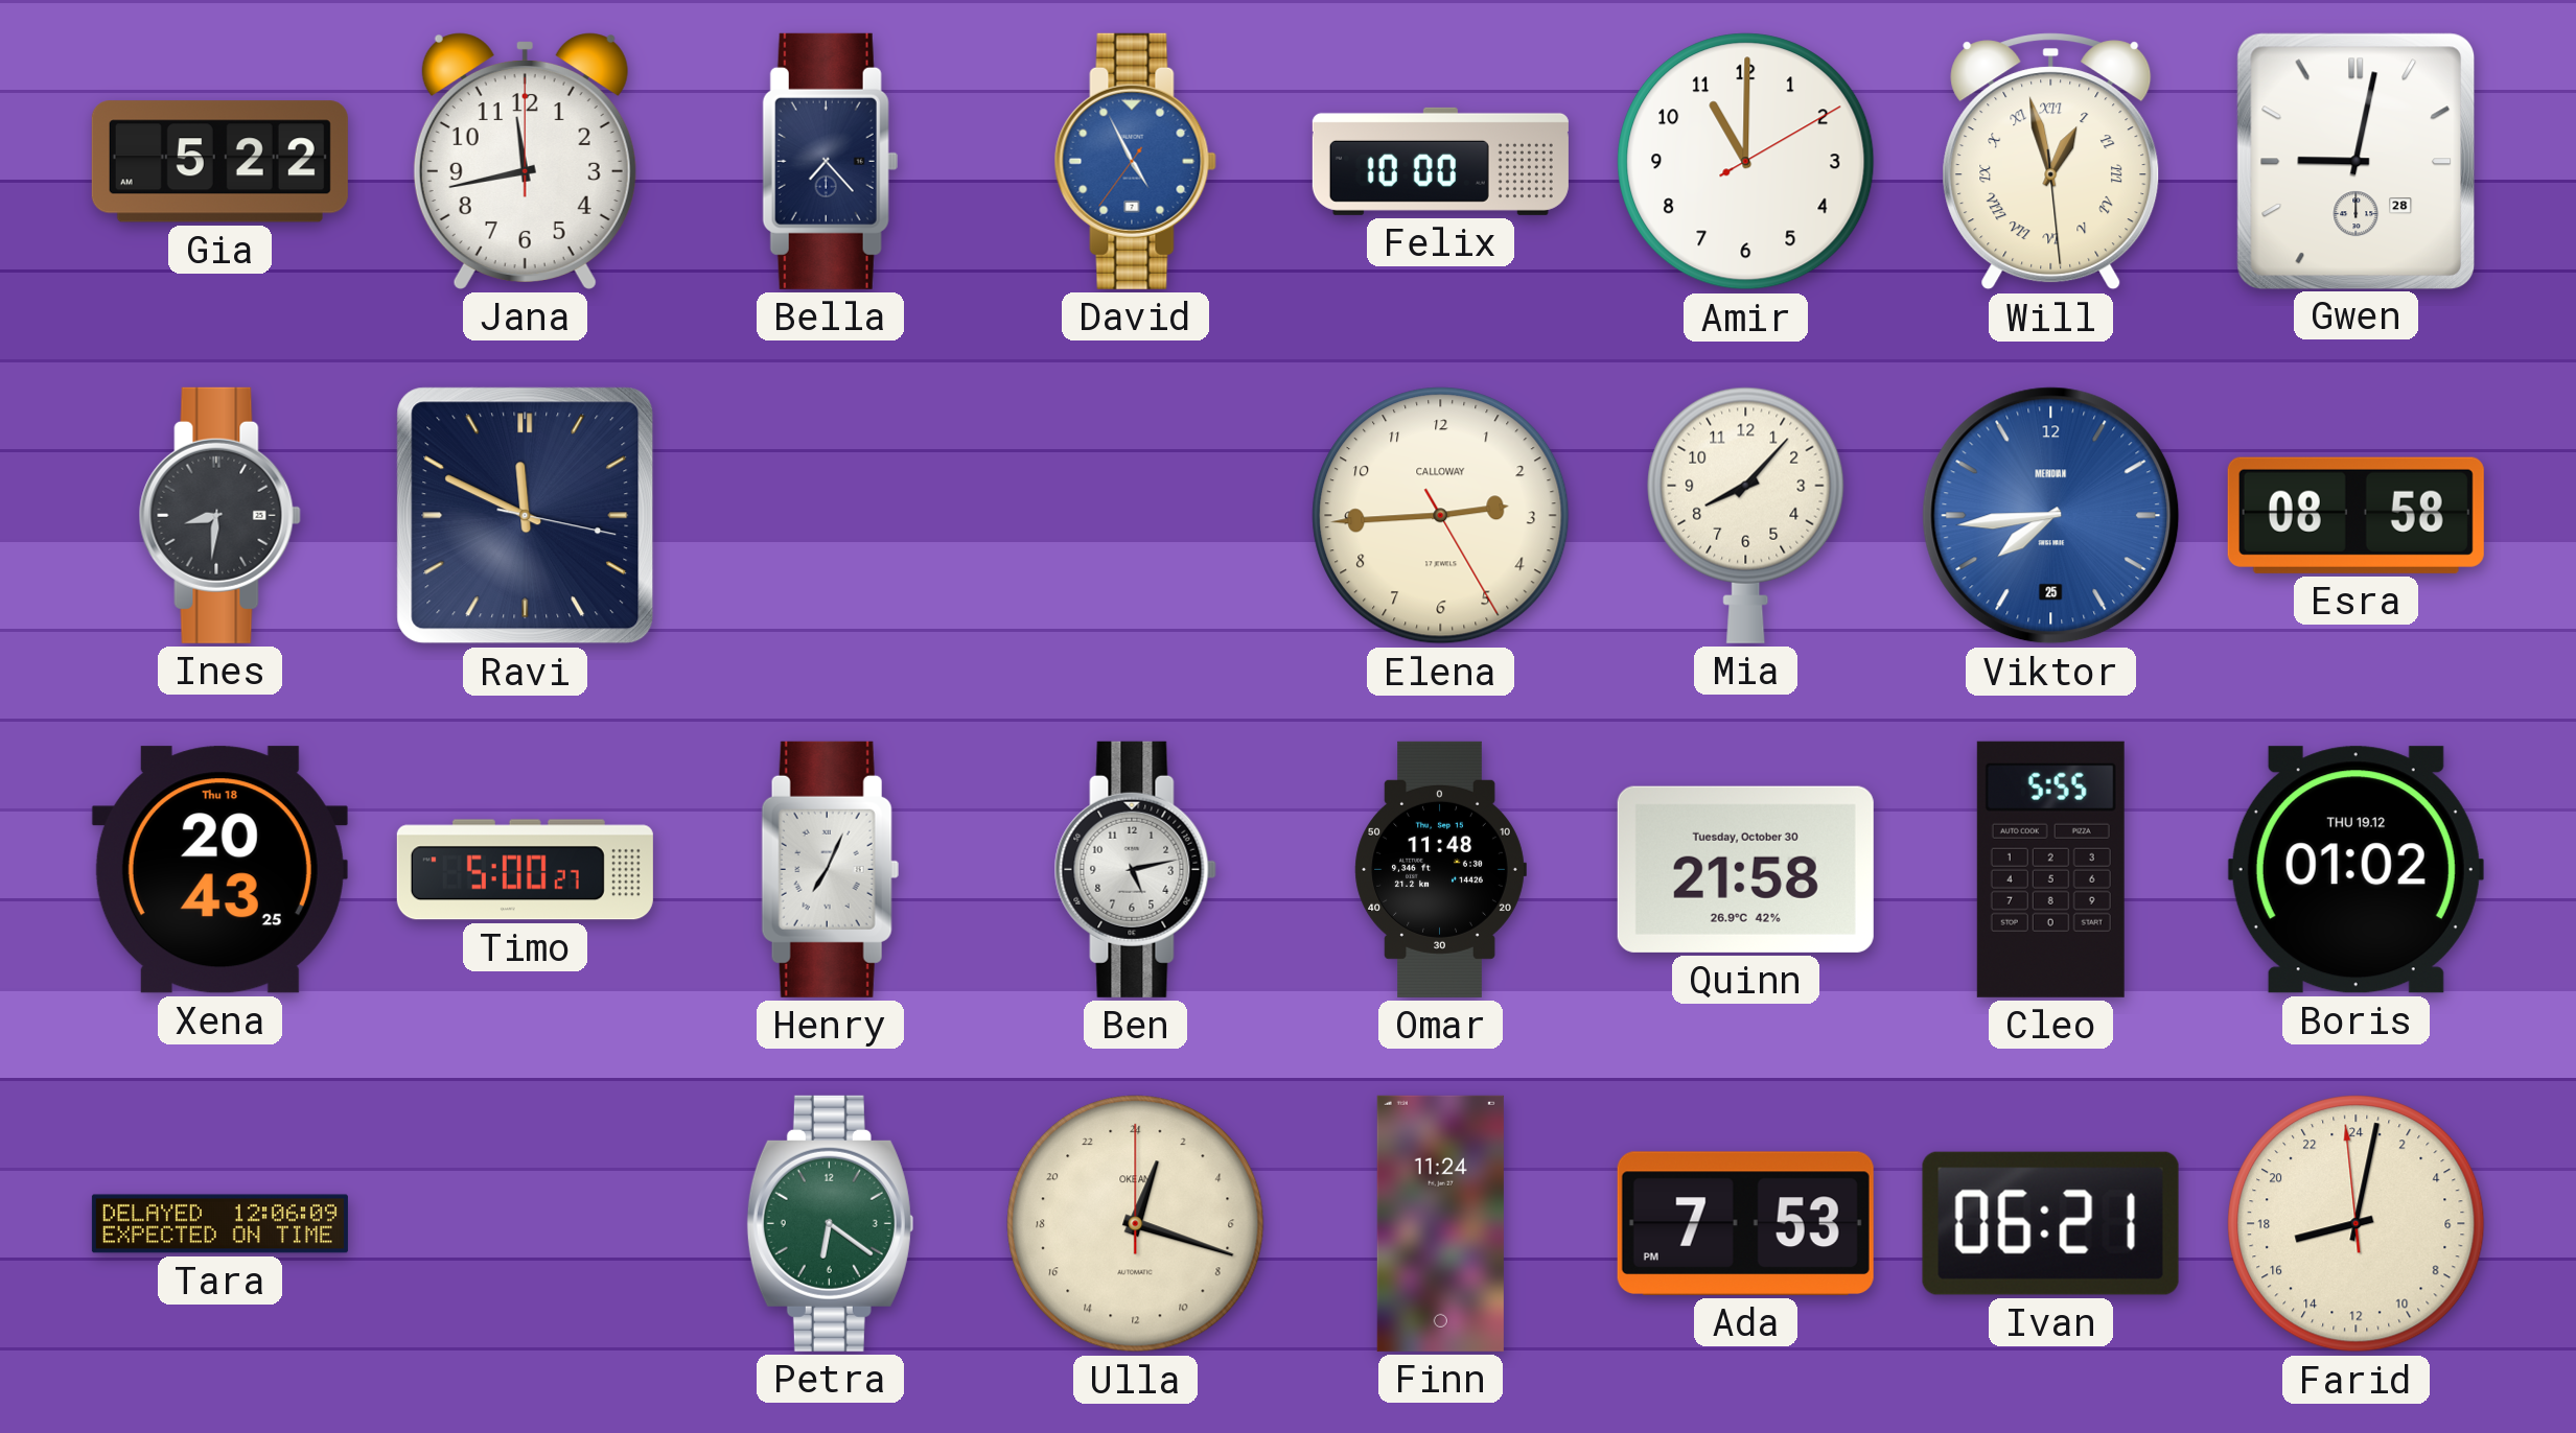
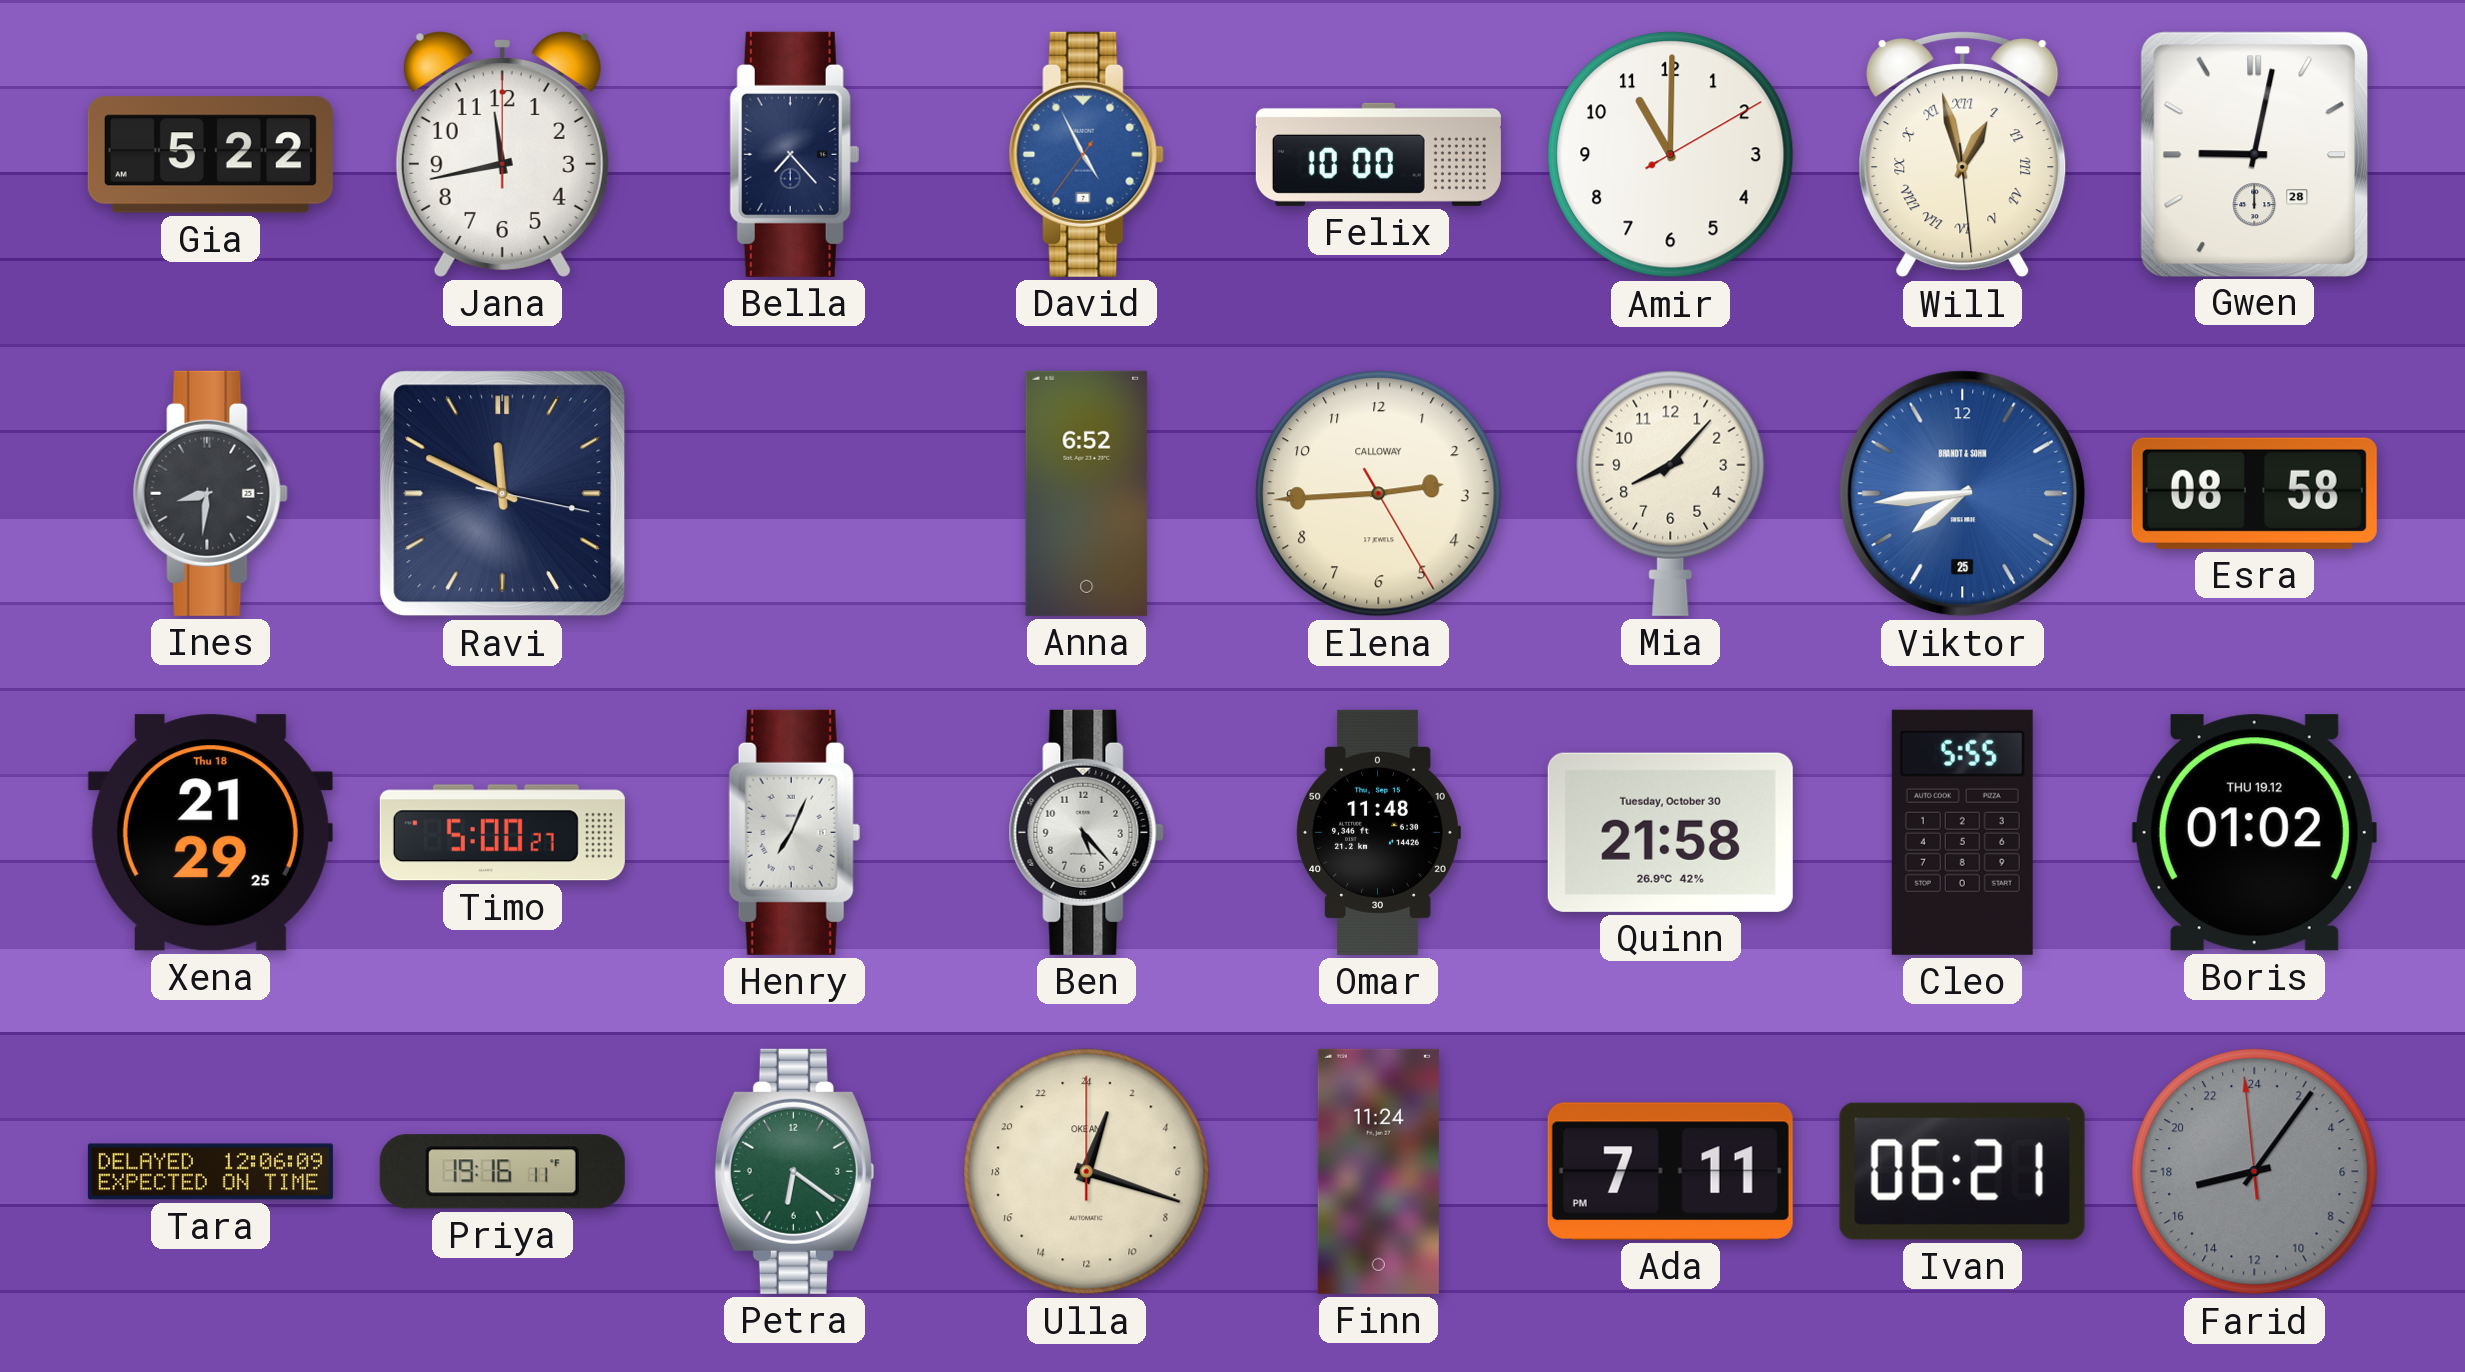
Anna: none -> 6:52
Viktor brand: MERIDIAN -> BRANDT & SOHN
Xena: 20:43 -> 21:29
Ben: 5:13 -> 5:23
Priya: none -> 19:16
Ada: 7:53 -> 7:11
Farid: 17:01 -> 17:05
Farid dial: cream -> grey
